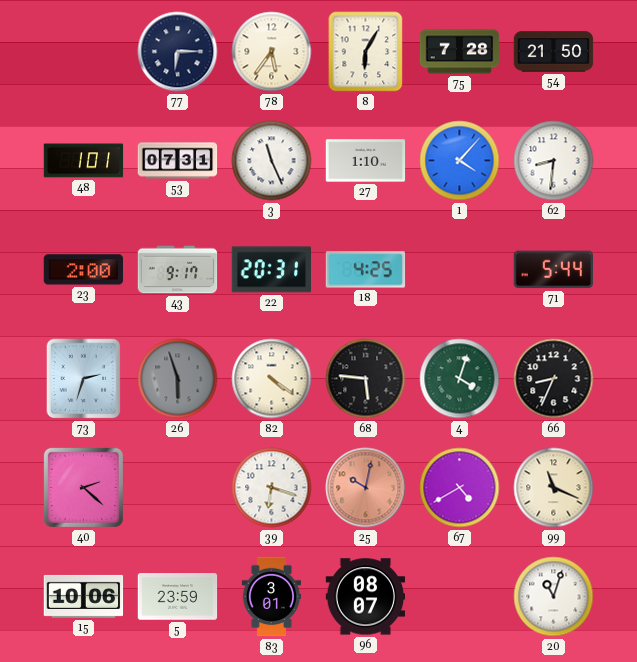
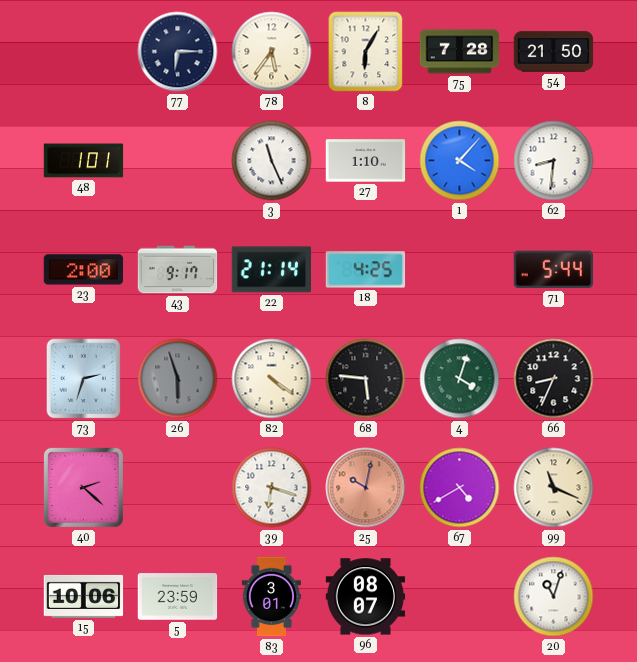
53: 07:31 -> none
22: 20:31 -> 21:14
